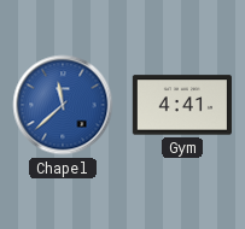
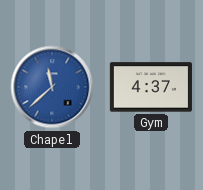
Gym: 4:41 -> 4:37
